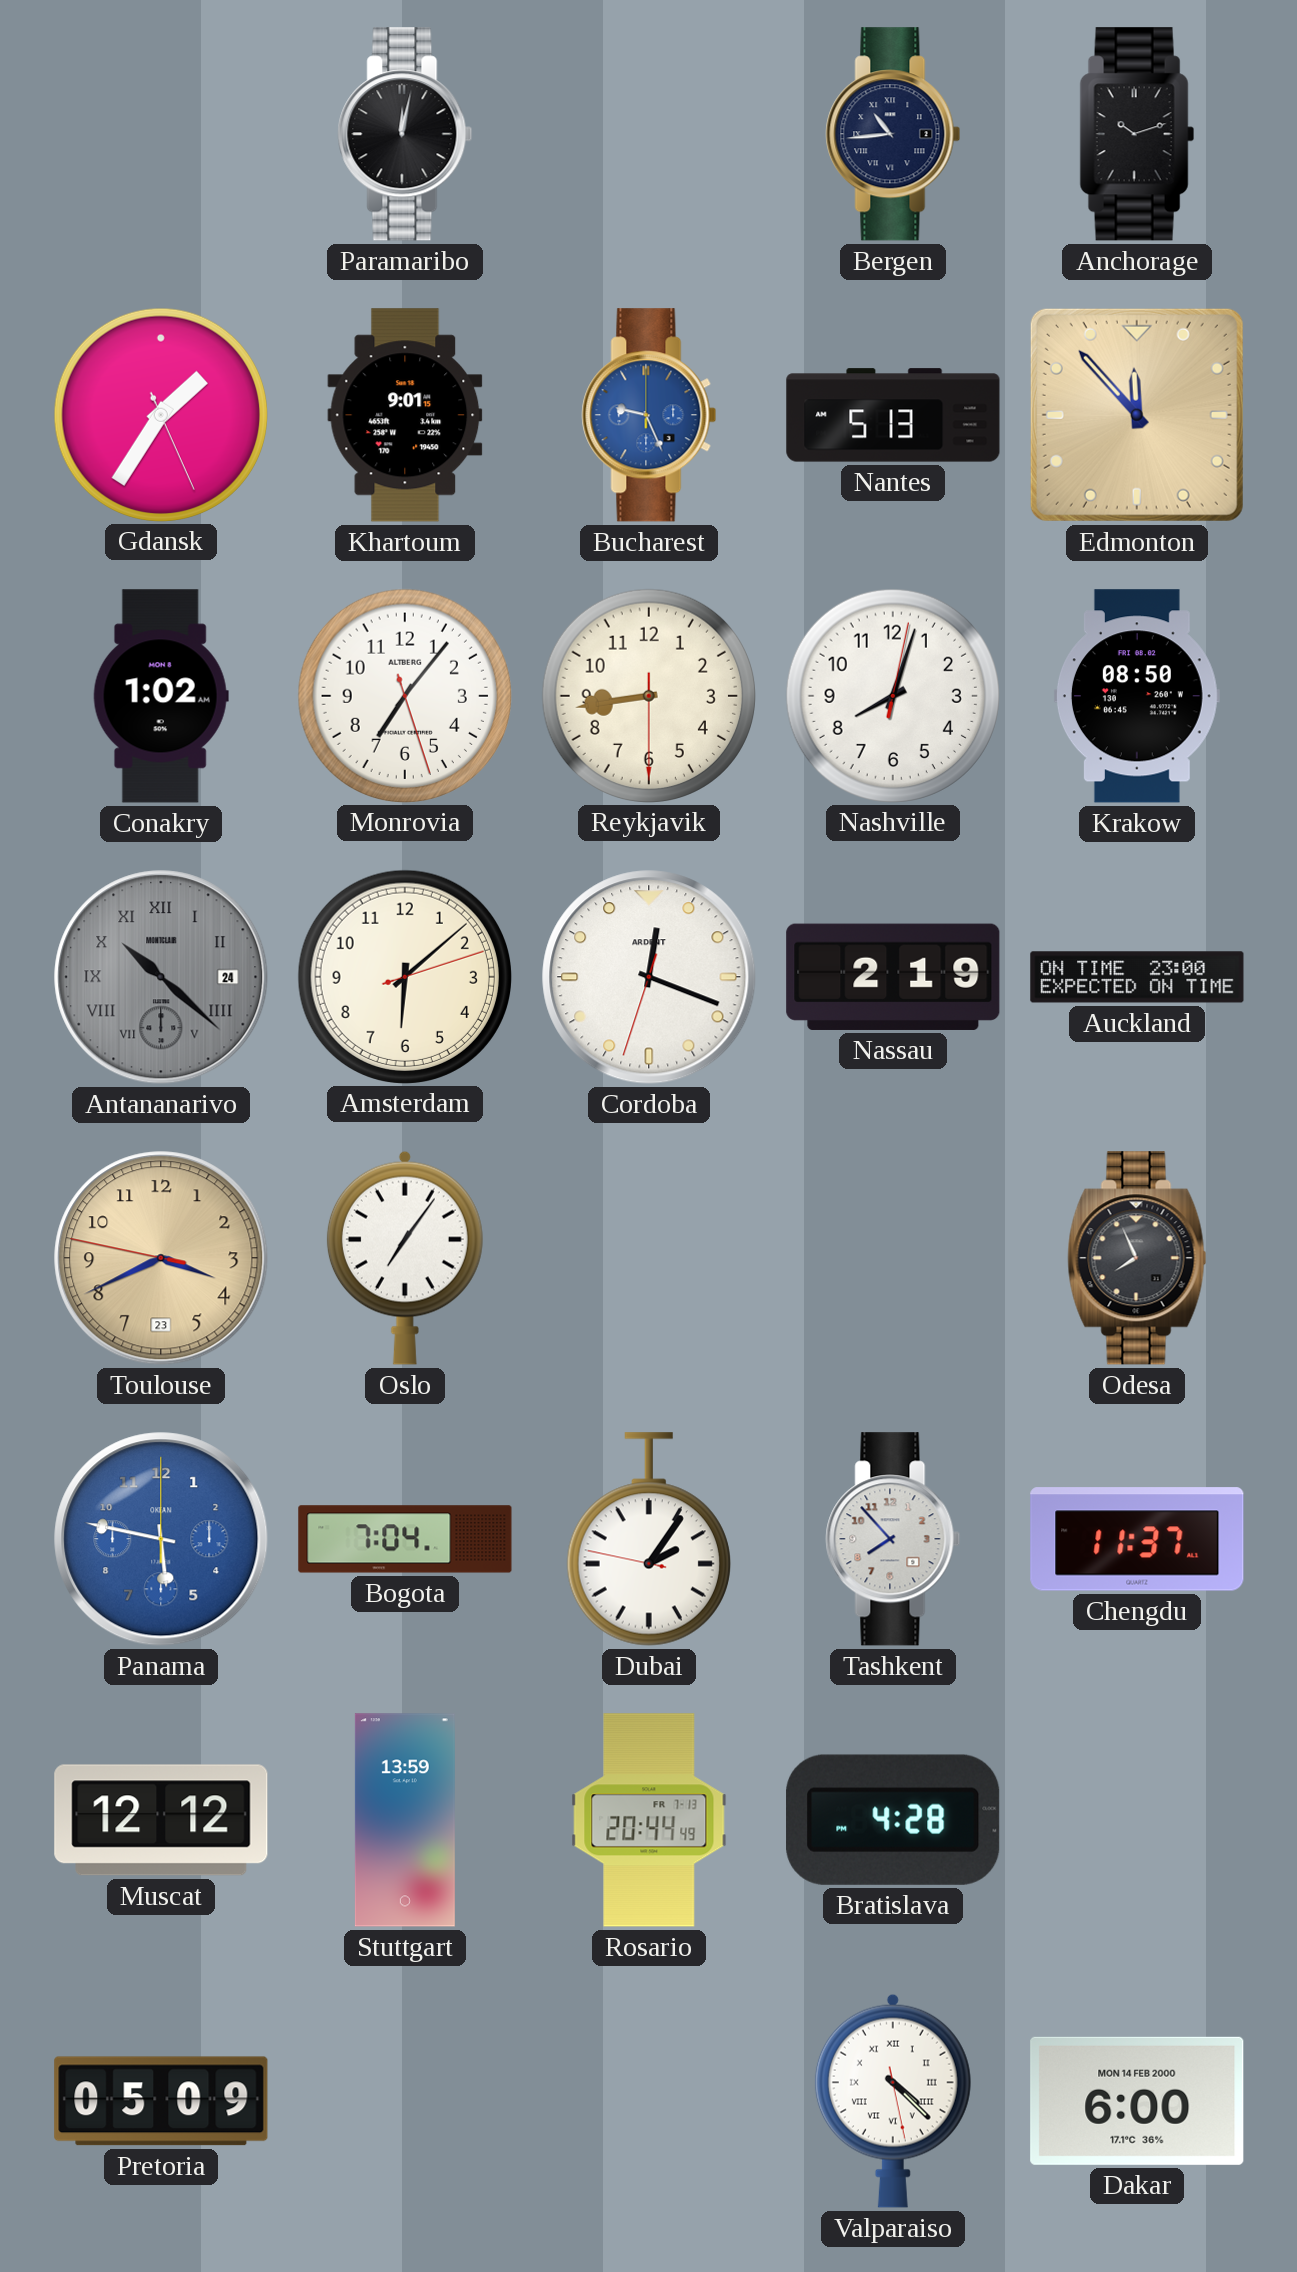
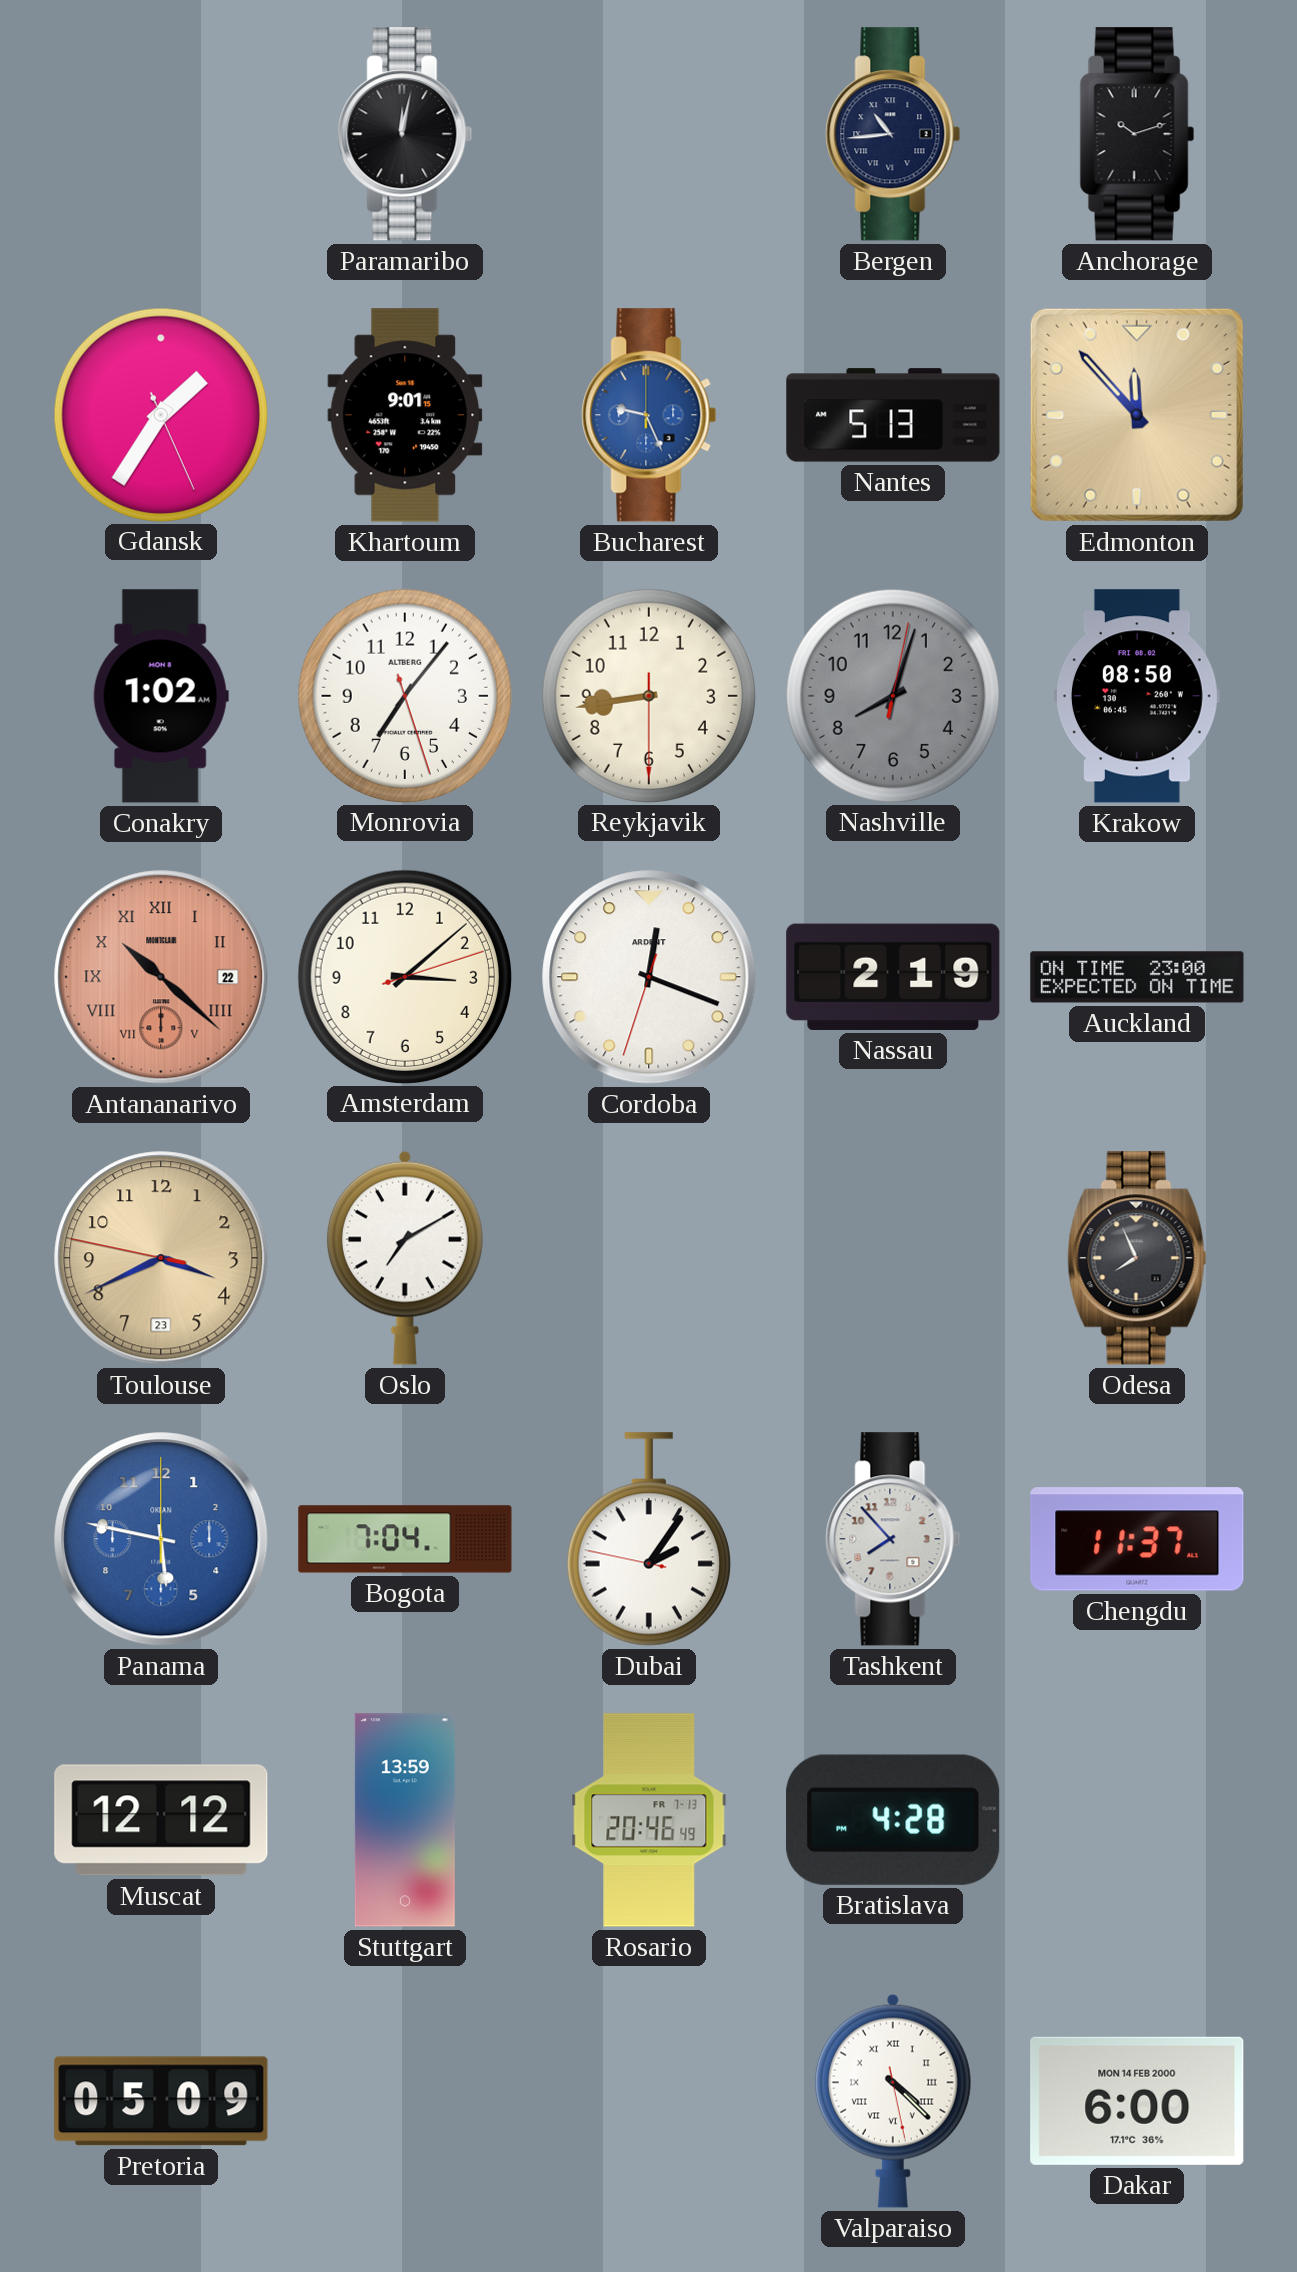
Nashville dial: white -> grey
Antananarivo date: 24 -> 22
Antananarivo dial: grey -> salmon
Amsterdam: 6:08 -> 3:08
Oslo: 7:06 -> 7:10
Rosario: 20:44 -> 20:46
